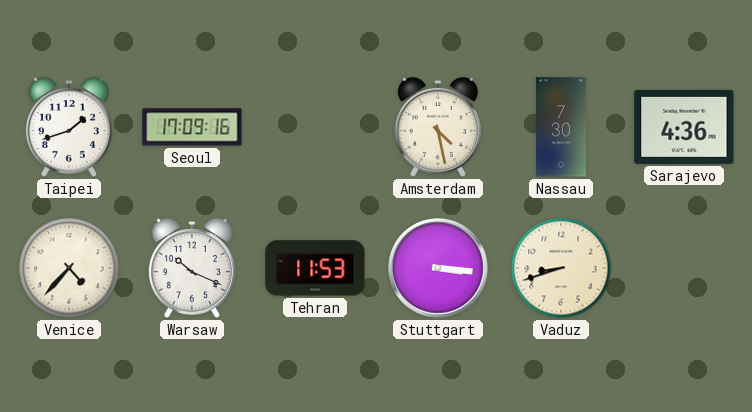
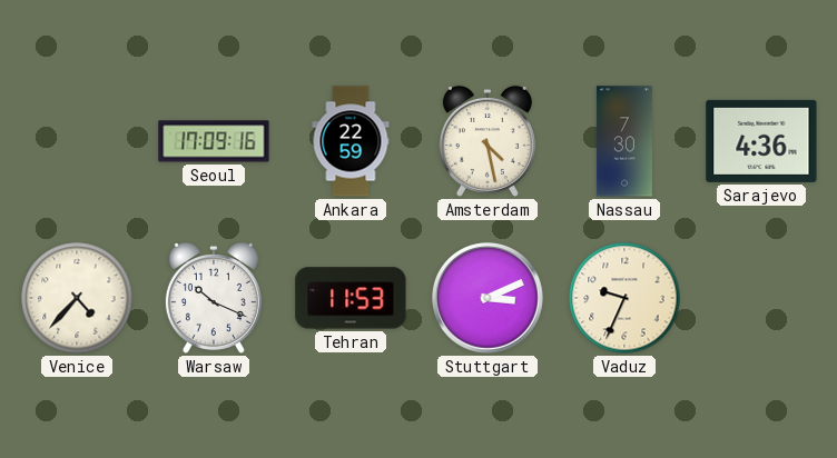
Taipei: 1:42 -> none
Ankara: none -> 22:59
Stuttgart: 3:16 -> 3:11
Vaduz: 8:42 -> 9:34
